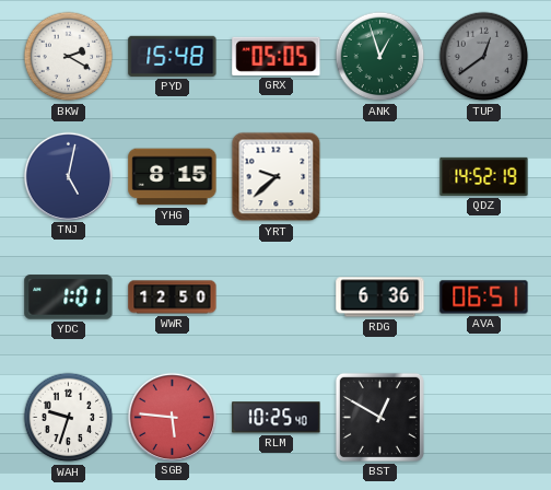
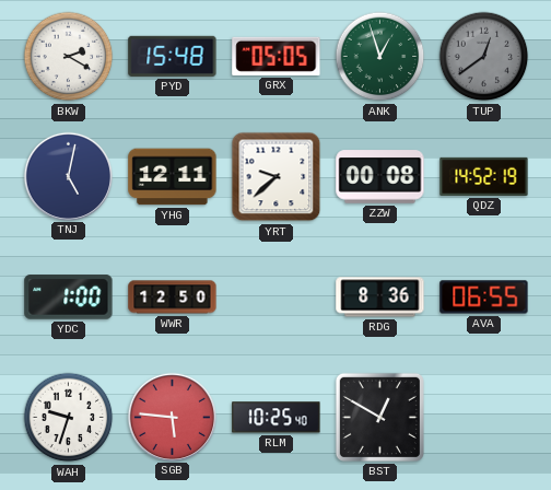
YHG: 8:15 -> 12:11
ZZW: none -> 00:08
YDC: 1:01 -> 1:00
RDG: 6:36 -> 8:36
AVA: 06:51 -> 06:55
